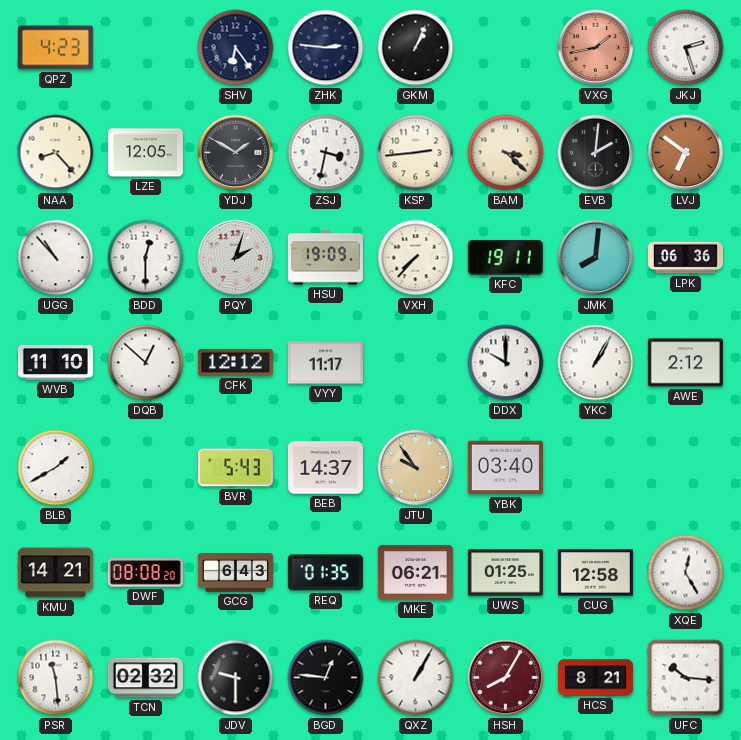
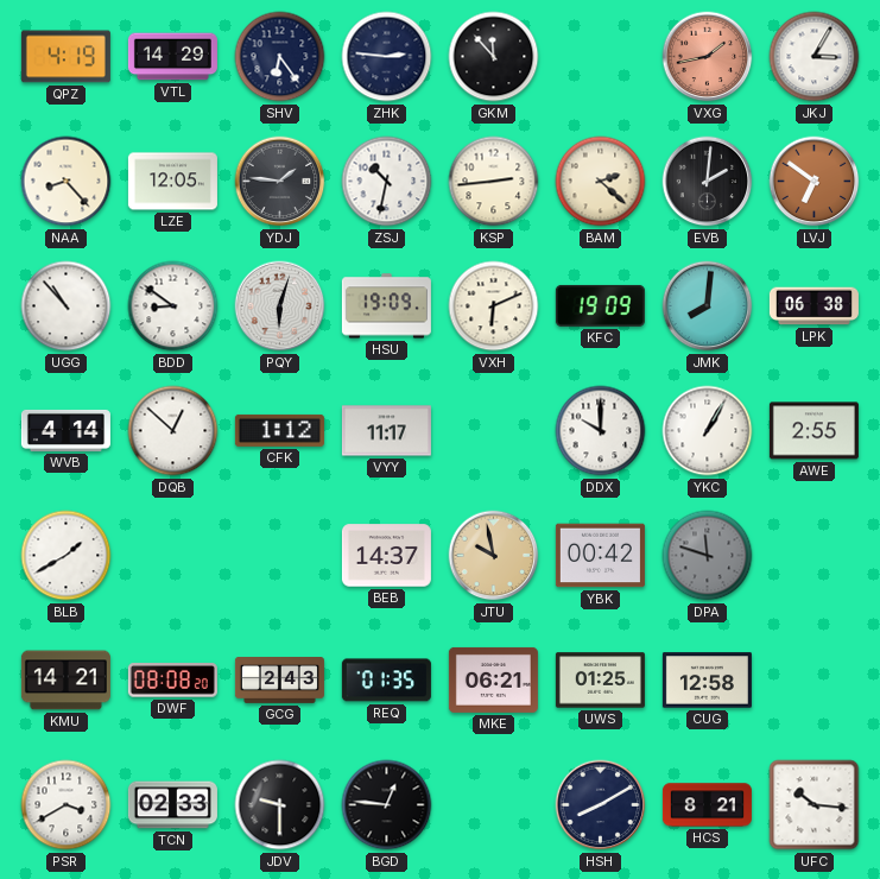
QPZ: 4:23 -> 4:19
VTL: none -> 14:29
GKM: 1:04 -> 11:53
JKJ: 2:27 -> 3:05
YDJ: 1:50 -> 1:46
ZSJ: 3:32 -> 10:32
BAM: 3:22 -> 2:22
BDD: 12:30 -> 8:51
PQY: 2:03 -> 6:03
VXH: 7:37 -> 6:11
KFC: 19:11 -> 19:09
LPK: 06:36 -> 06:38
WVB: 11:10 -> 4:14
CFK: 12:12 -> 1:12
AWE: 2:12 -> 2:55
BVR: 5:43 -> none
JTU: 9:54 -> 9:58
YBK: 03:40 -> 00:42
DPA: none -> 11:48
GCG: 6:43 -> 2:43
XQE: 12:25 -> none
PSR: 11:29 -> 3:40
TCN: 02:32 -> 02:33
QXZ: 1:05 -> none
HSH: 8:05 -> 8:10
HSH dial: burgundy -> navy
